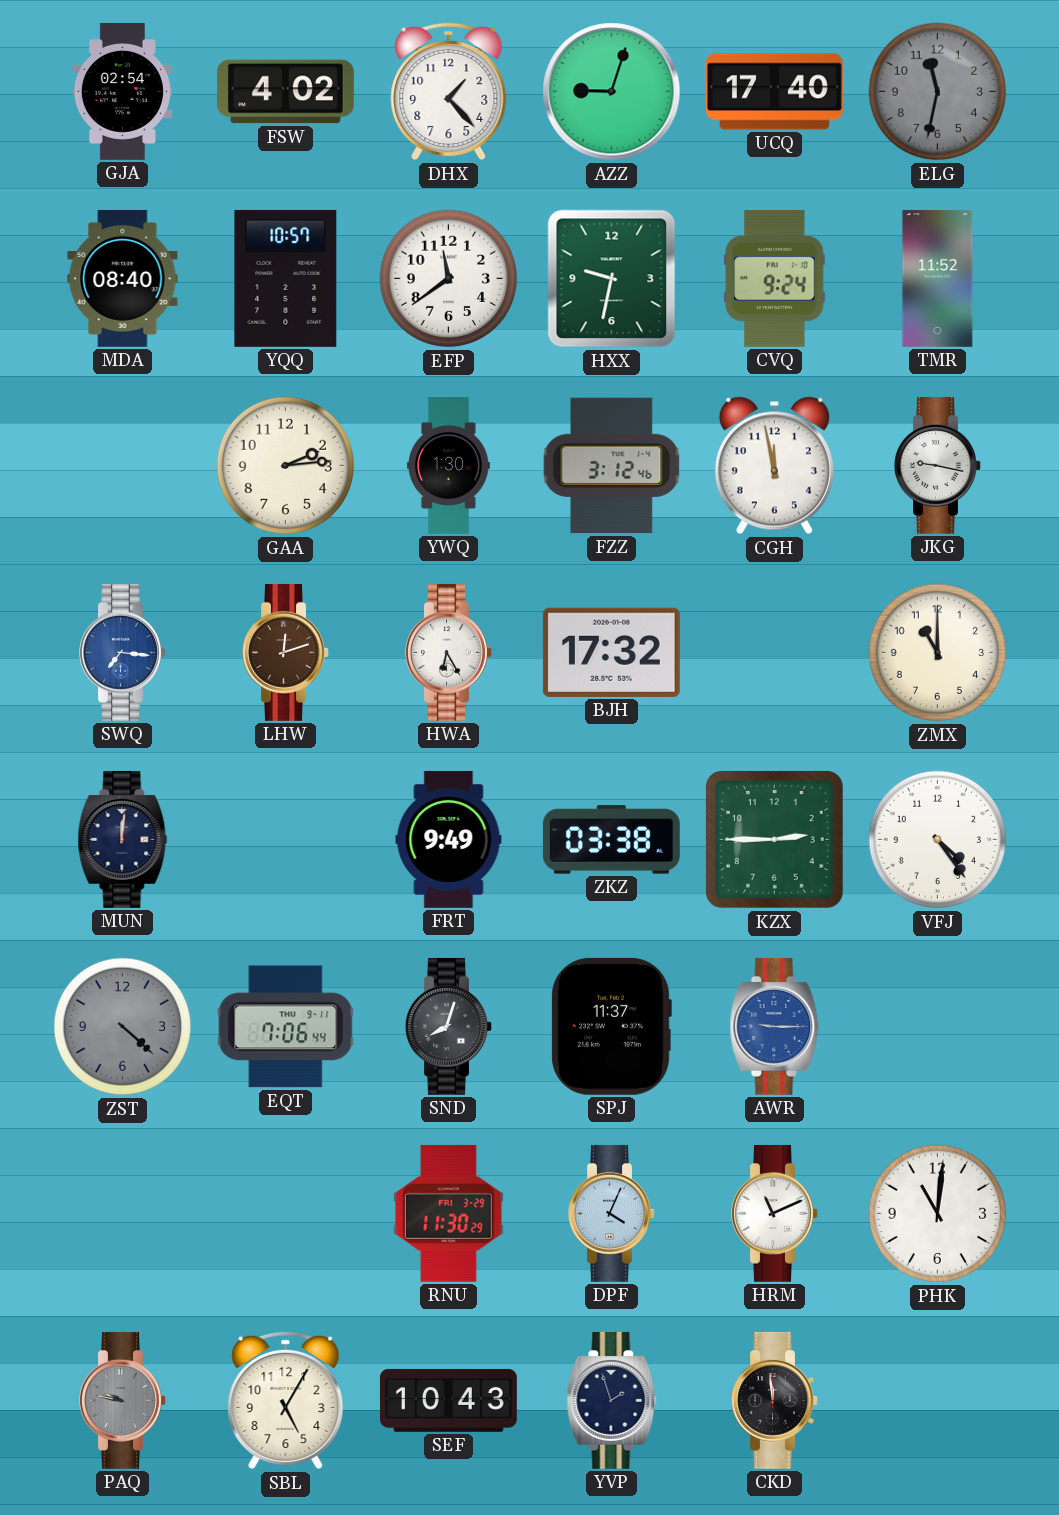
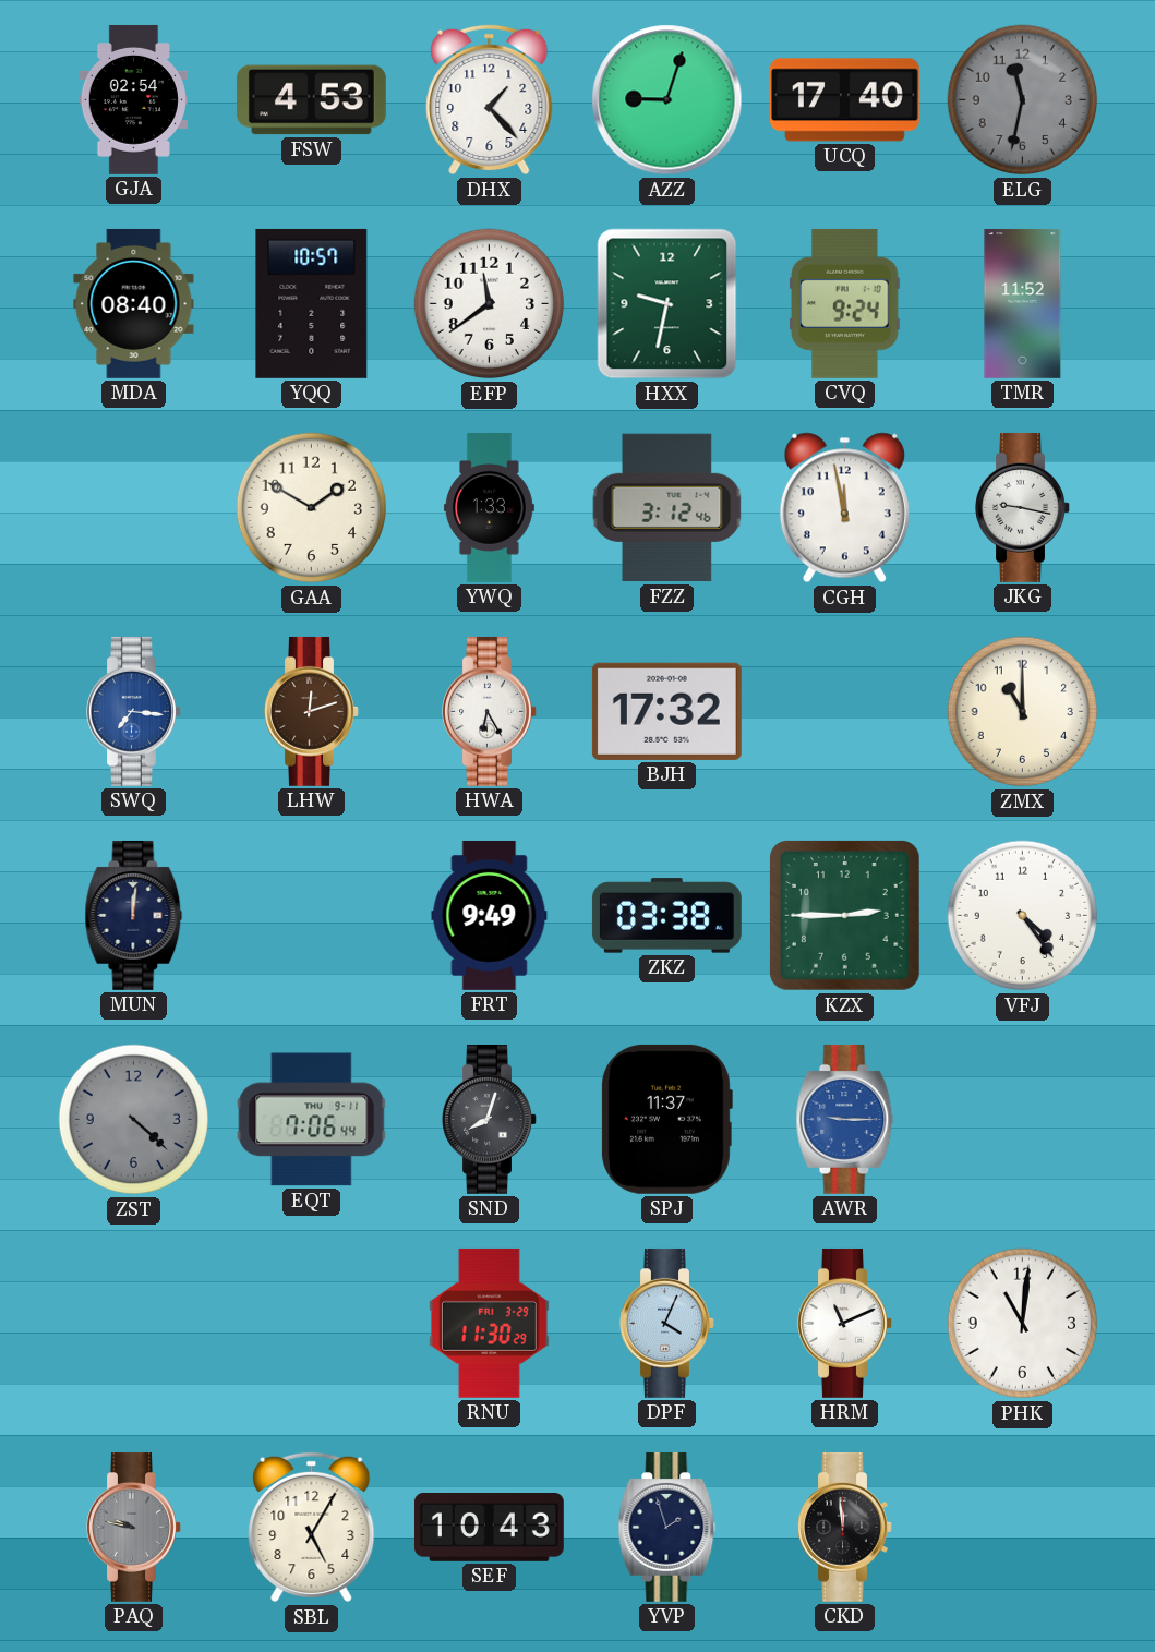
FSW: 4:02 -> 4:53
GAA: 2:14 -> 1:50
YWQ: 1:30 -> 1:33
